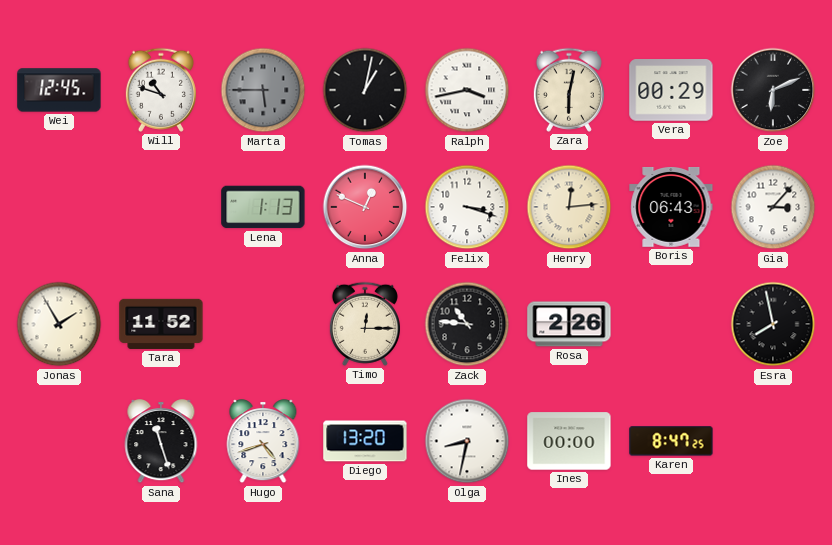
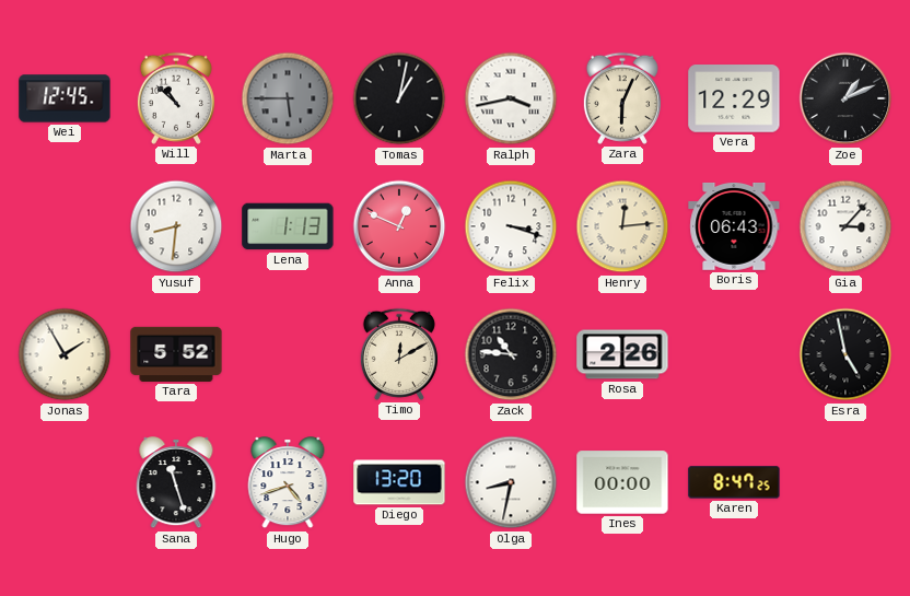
Will: 10:48 -> 10:52
Zara: 6:02 -> 6:04
Vera: 00:29 -> 12:29
Zoe: 6:11 -> 1:11
Yusuf: none -> 8:31
Tara: 11:52 -> 5:52
Timo: 12:15 -> 12:10
Esra: 7:58 -> 4:58
